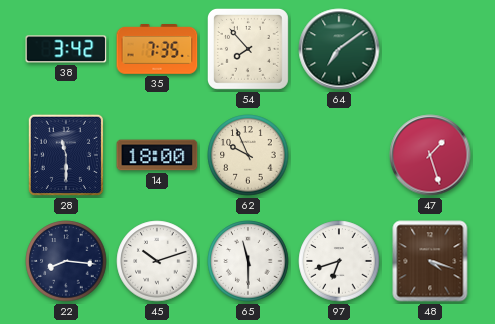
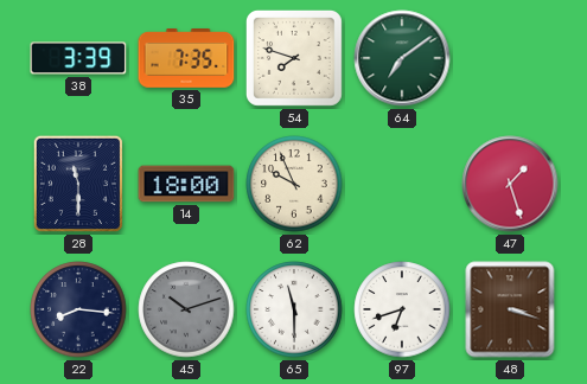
38: 3:42 -> 3:39
54: 7:53 -> 7:48
45 dial: white -> grey
48: 4:18 -> 3:18
